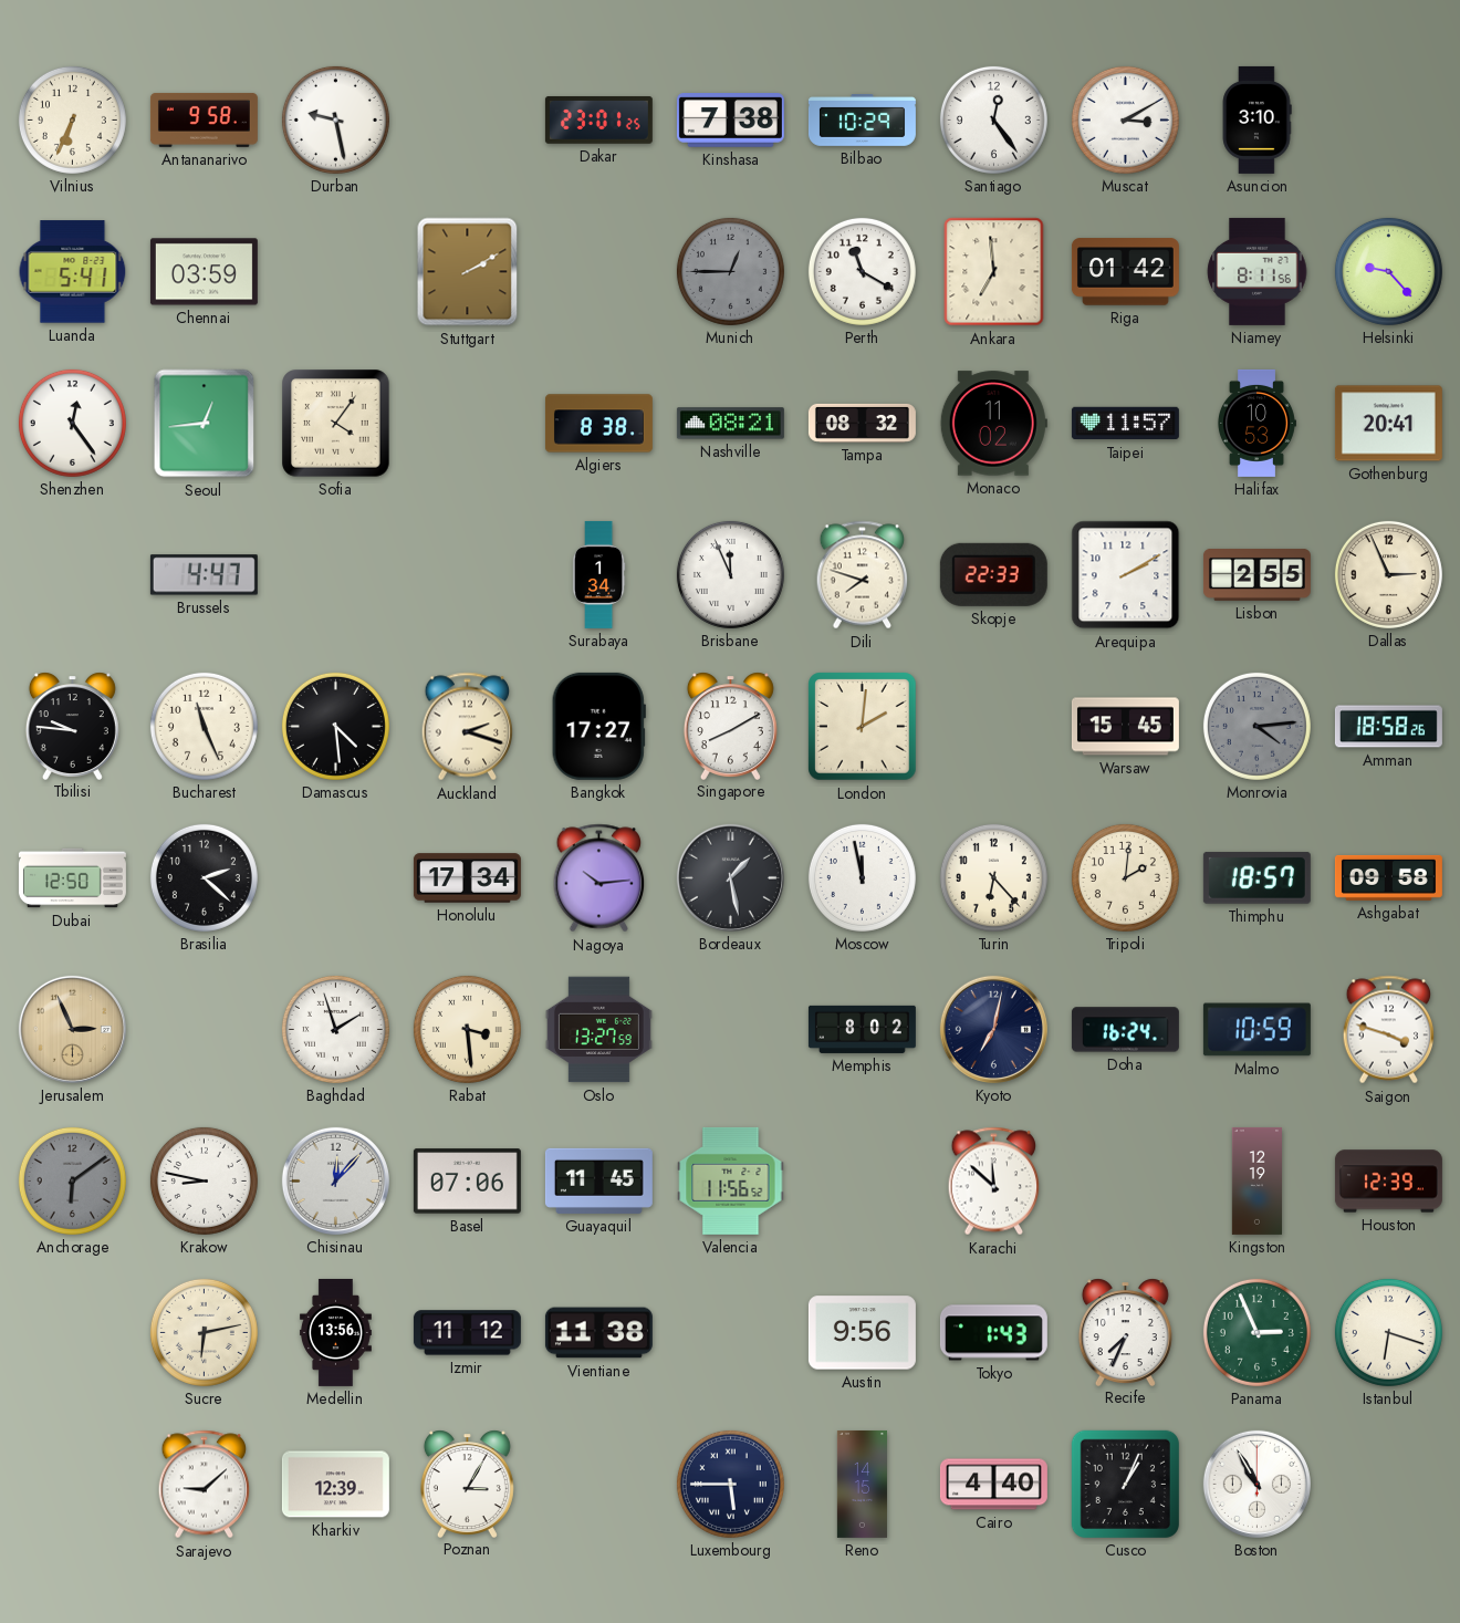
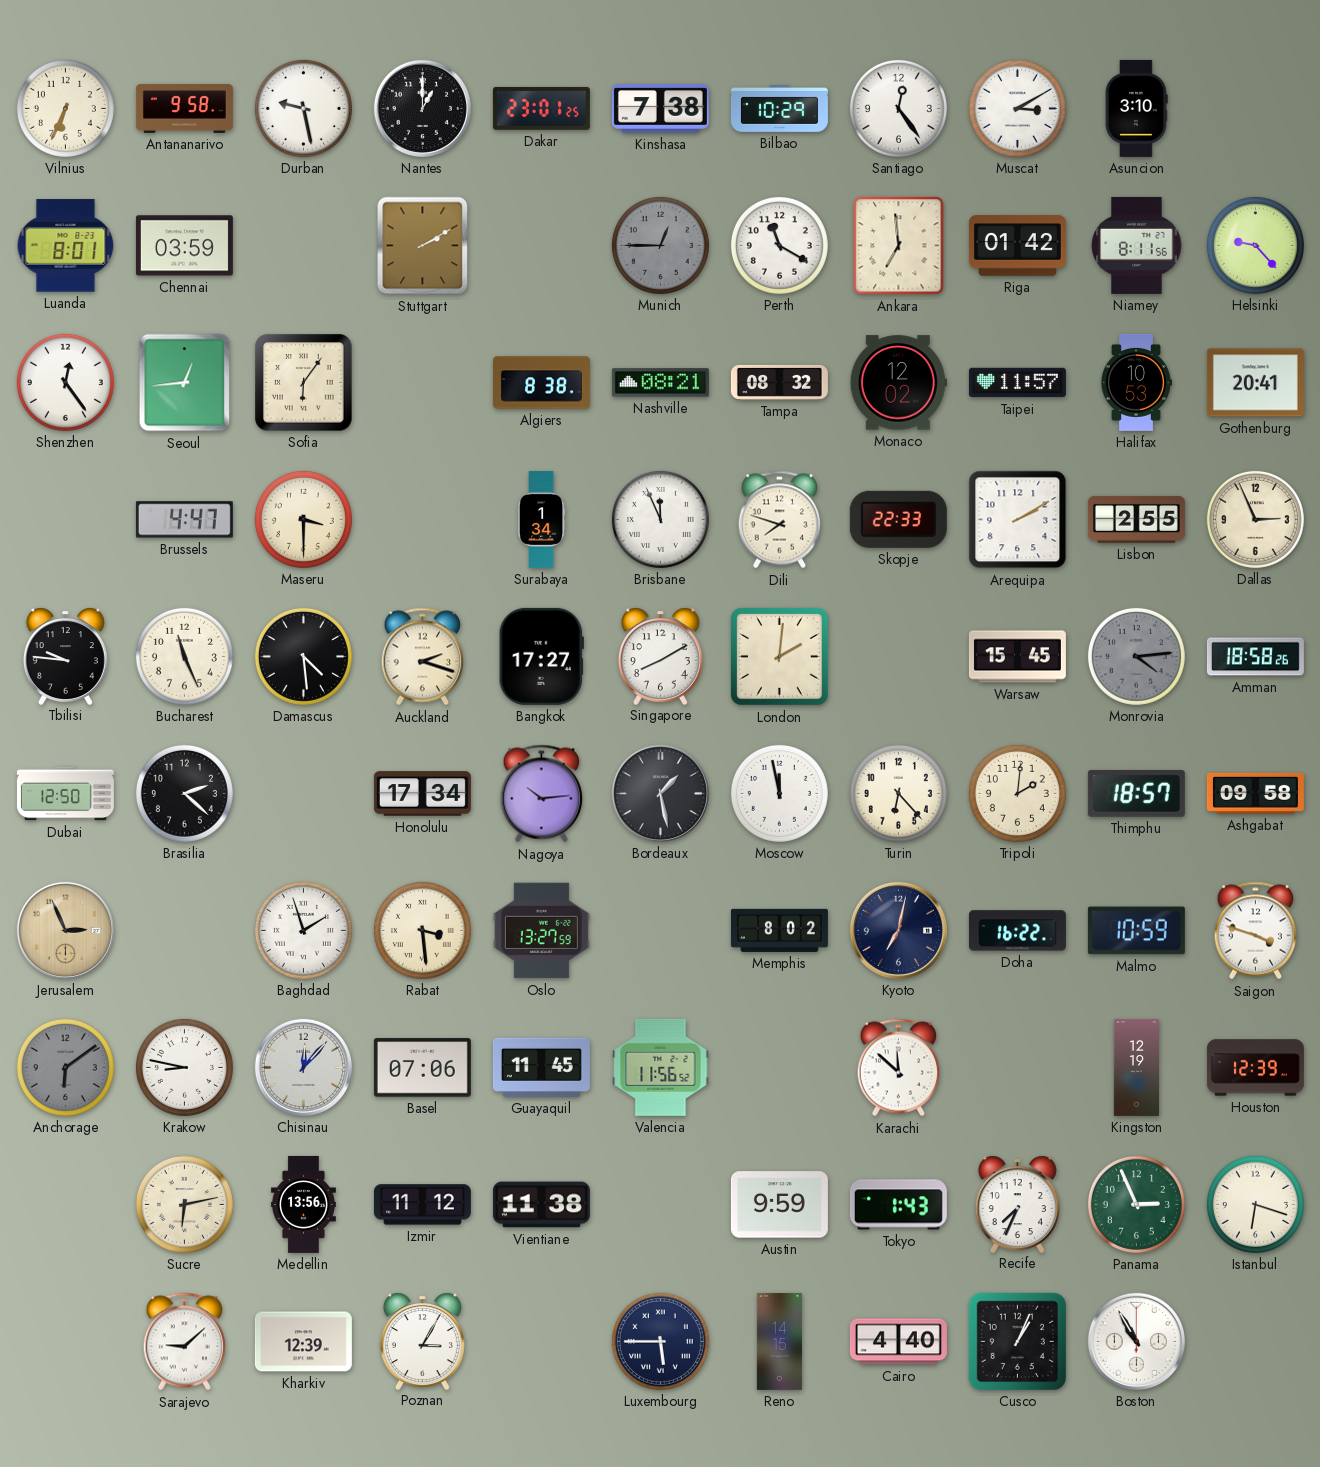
Nantes: none -> 1:00
Luanda: 5:41 -> 8:01
Sofia: 4:06 -> 6:06
Monaco: 11:02 -> 12:02
Maseru: none -> 3:30
Doha: 16:24 -> 16:22
Austin: 9:56 -> 9:59
